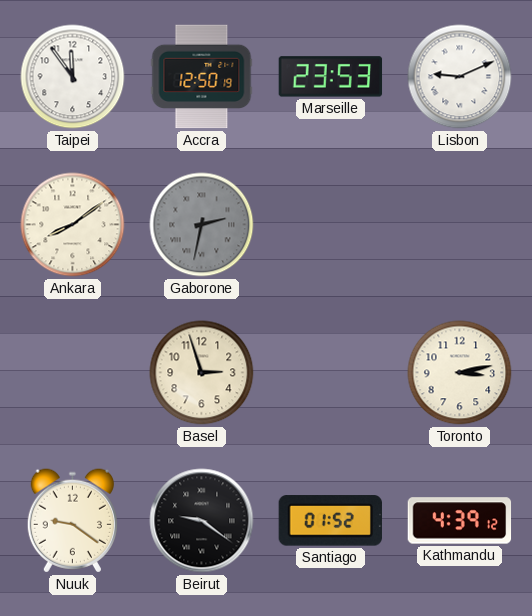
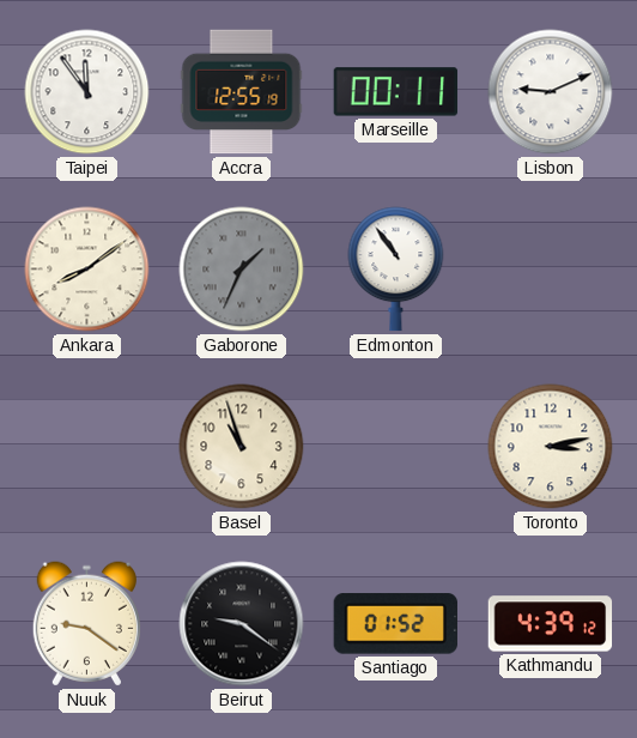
Accra: 12:50 -> 12:55
Marseille: 23:53 -> 00:11
Gaborone: 2:32 -> 1:34
Edmonton: none -> 10:54
Basel: 2:57 -> 10:57
